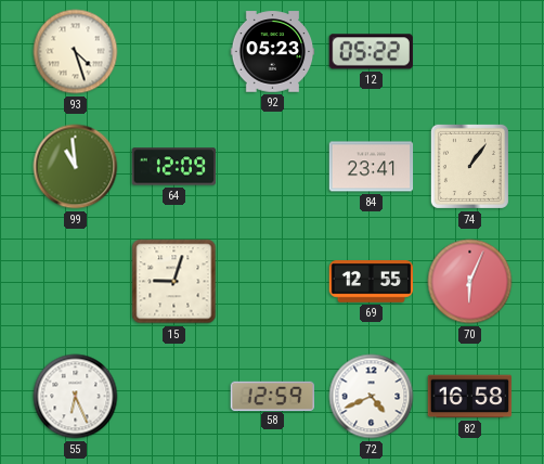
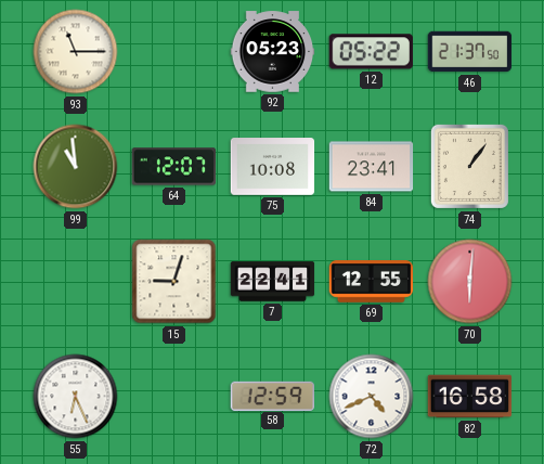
93: 4:27 -> 11:15
46: none -> 21:37
64: 12:09 -> 12:07
75: none -> 10:08
7: none -> 22:41
70: 6:04 -> 6:01
